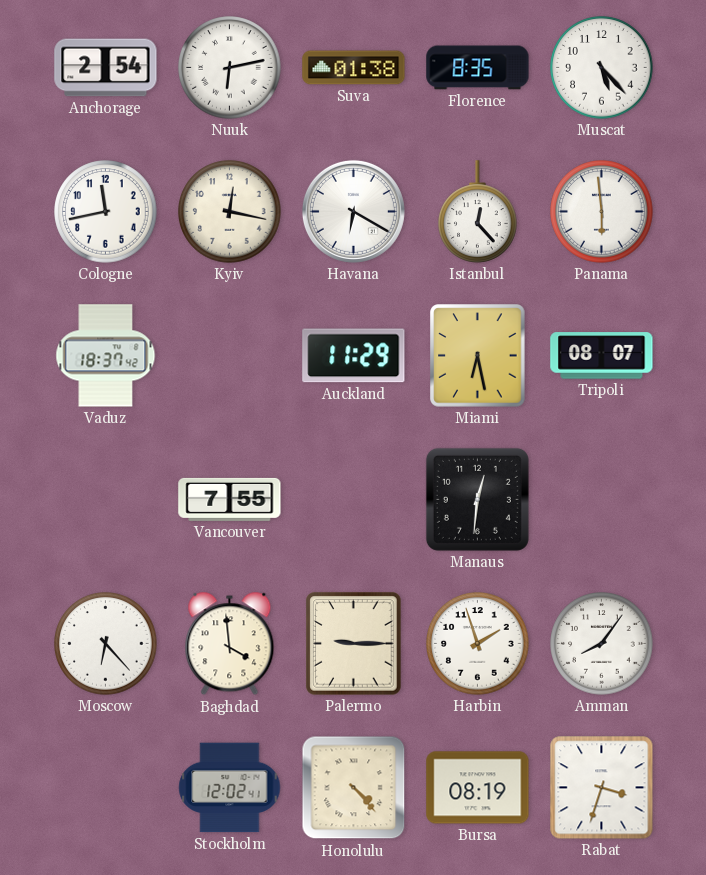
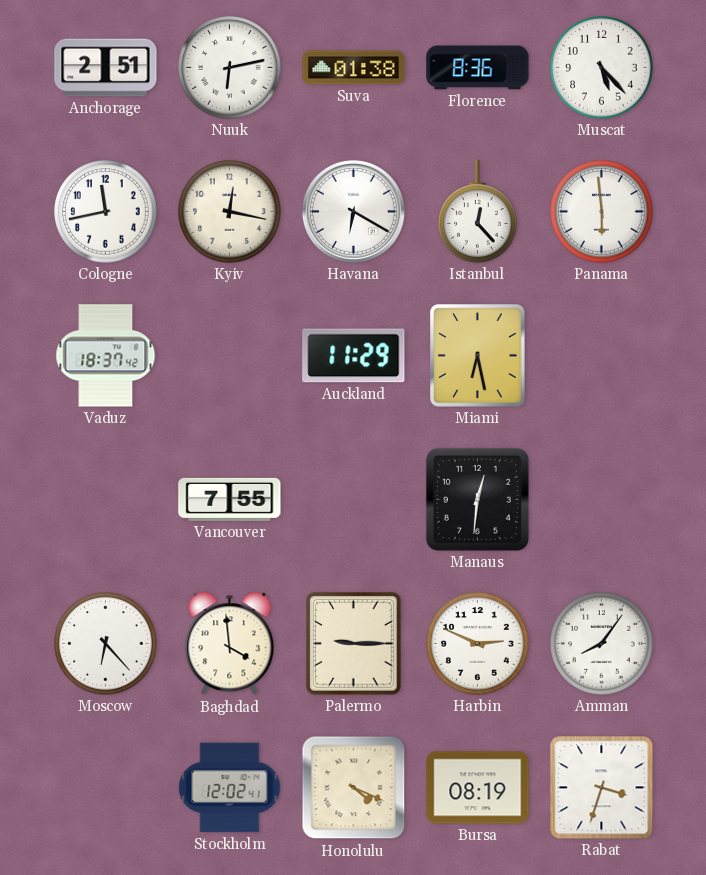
Anchorage: 2:54 -> 2:51
Florence: 8:35 -> 8:36
Tripoli: 08:07 -> none
Harbin: 1:57 -> 2:49
Honolulu: 4:23 -> 4:19
